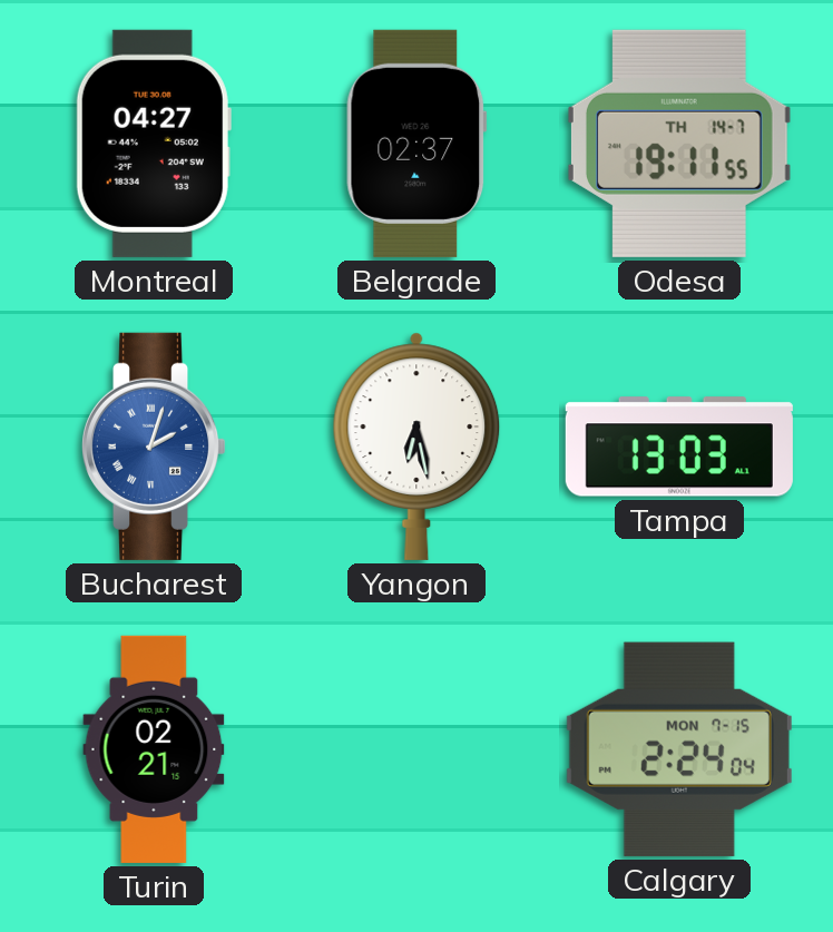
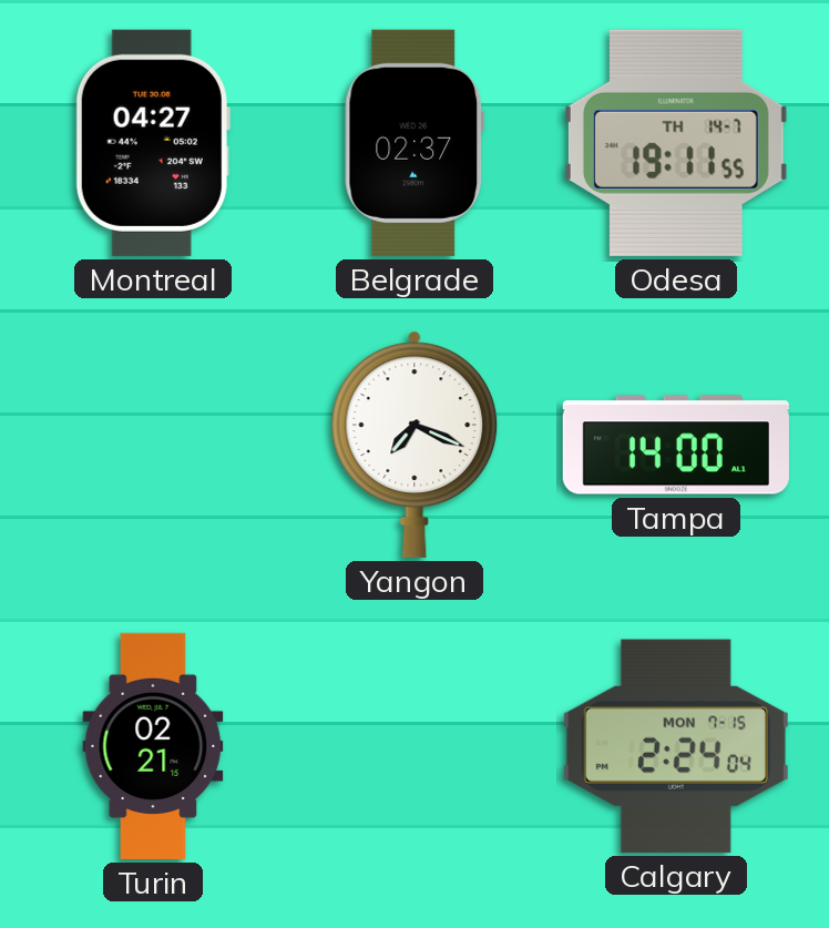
Bucharest: 2:03 -> none
Yangon: 6:28 -> 7:19
Tampa: 13:03 -> 14:00
